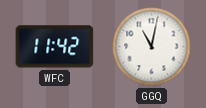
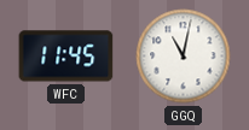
WFC: 11:42 -> 11:45
